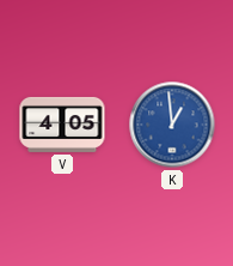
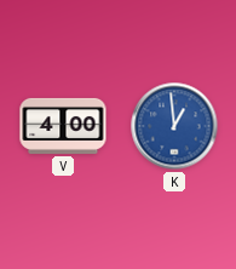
V: 4:05 -> 4:00
